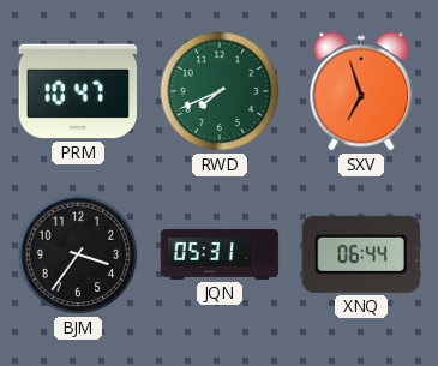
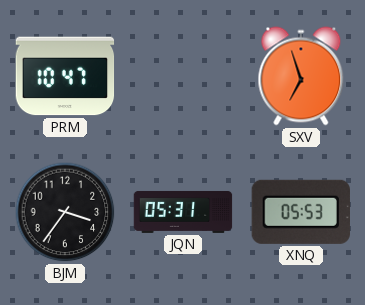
RWD: 7:41 -> none
XNQ: 06:44 -> 05:53
